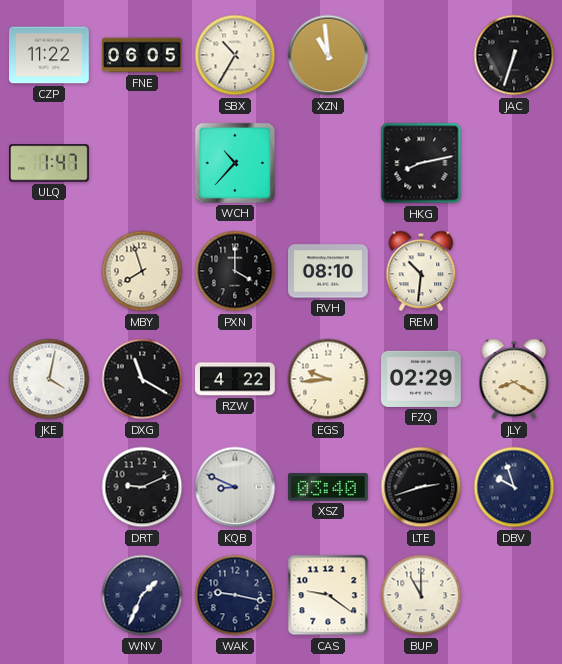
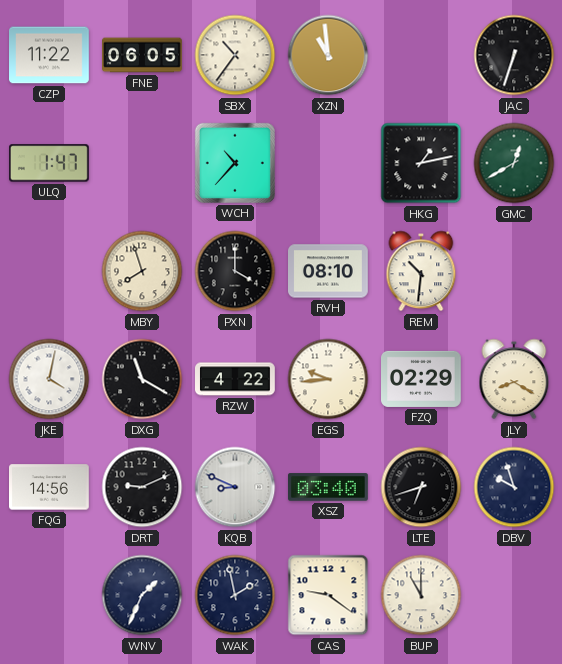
SBX: 10:35 -> 10:36
HKG: 8:13 -> 1:13
GMC: none -> 12:40
FQG: none -> 14:56
LTE: 2:42 -> 6:42
WAK: 9:17 -> 1:58
